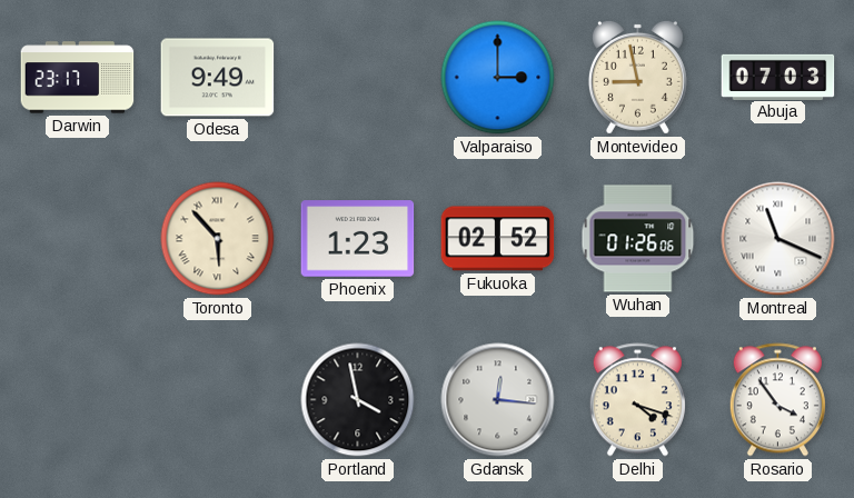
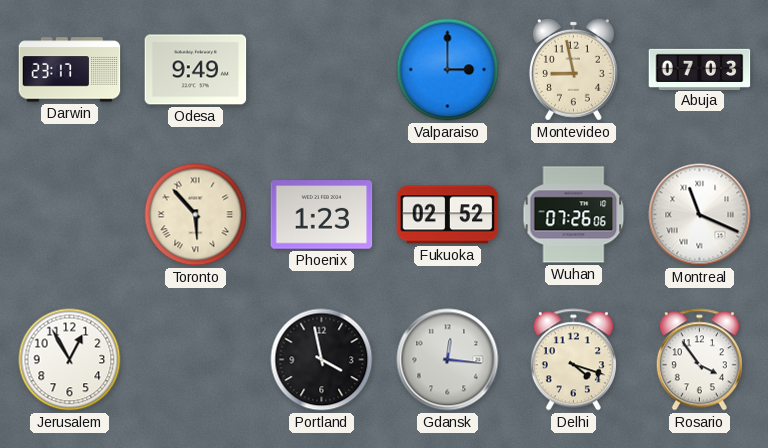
Wuhan: 01:26 -> 07:26
Jerusalem: none -> 12:55
